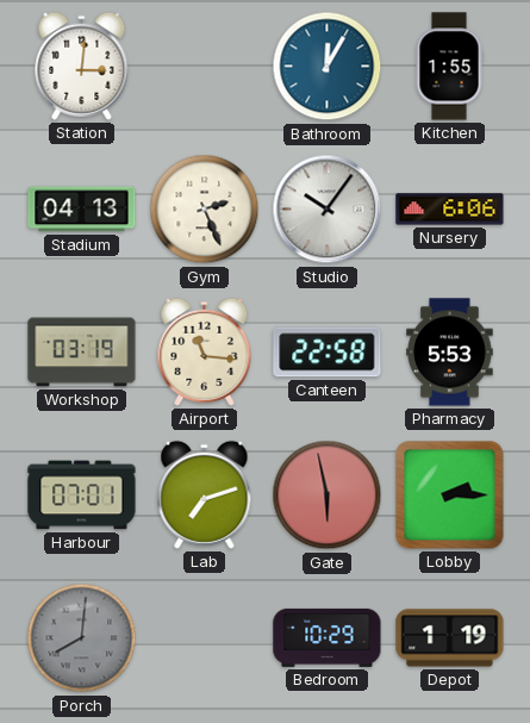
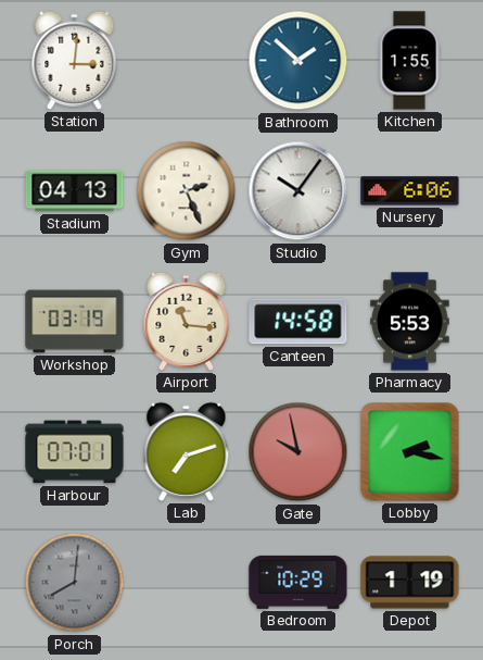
Bathroom: 12:05 -> 1:52
Canteen: 22:58 -> 14:58
Gate: 5:58 -> 9:58
Lobby: 2:15 -> 2:17
